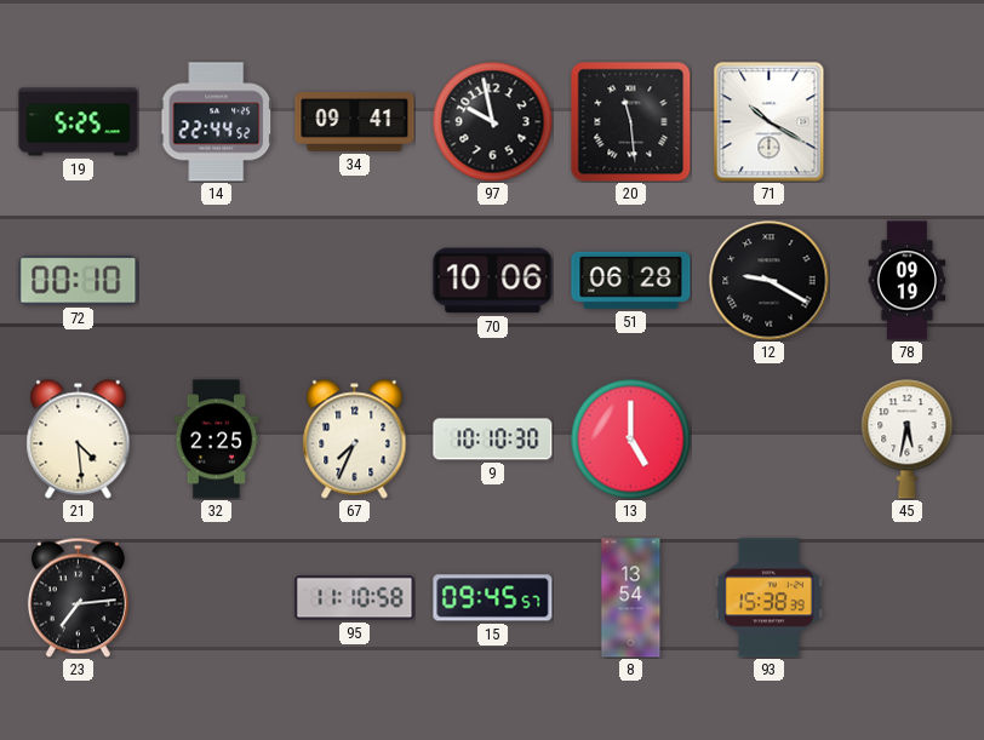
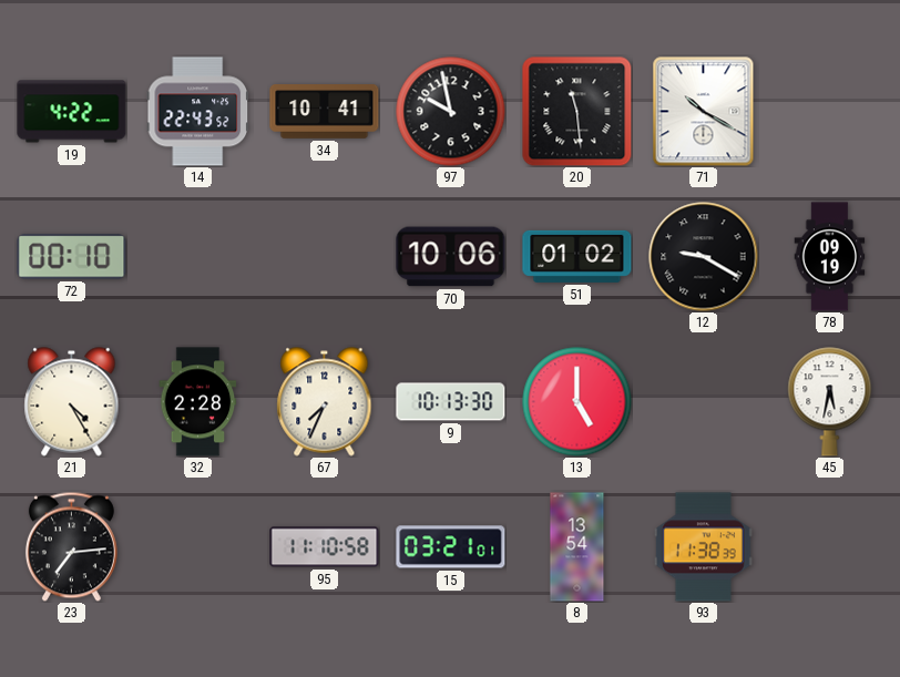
19: 5:25 -> 4:22
14: 22:44 -> 22:43
34: 09:41 -> 10:41
51: 06:28 -> 01:02
21: 4:29 -> 4:25
32: 2:25 -> 2:28
9: 10:10 -> 10:13
15: 09:45 -> 03:21
93: 15:38 -> 11:38
